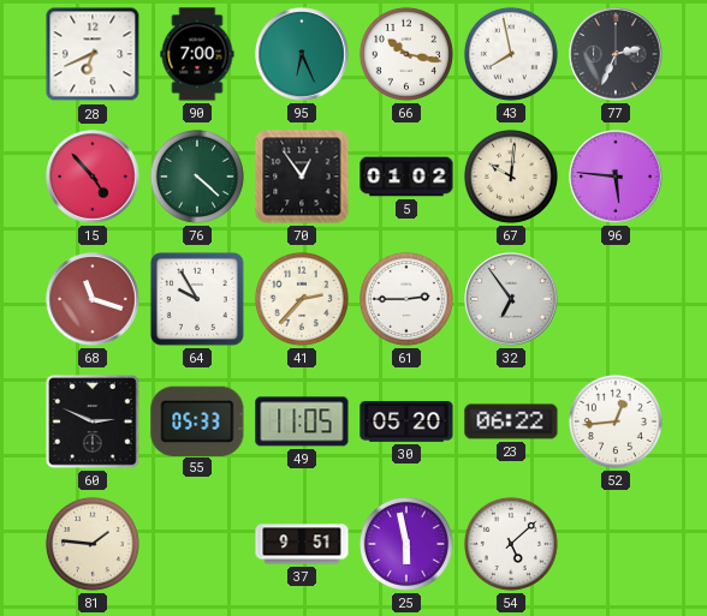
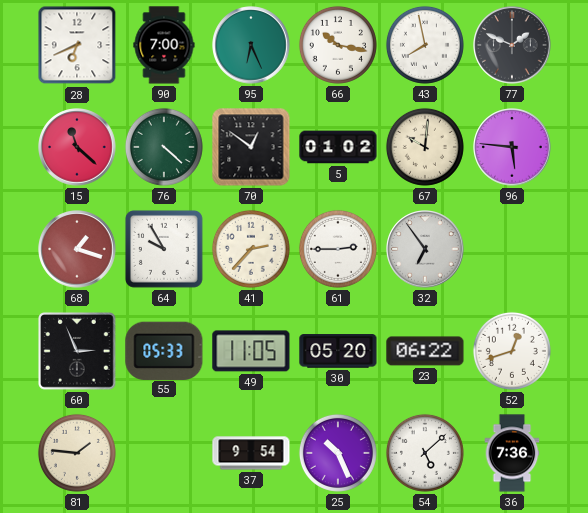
77: 2:34 -> 1:49
15: 4:53 -> 11:22
70: 12:54 -> 12:51
68: 11:18 -> 1:18
60: 2:49 -> 2:56
52: 12:44 -> 12:42
37: 9:51 -> 9:54
25: 5:58 -> 10:26
36: none -> 7:36
